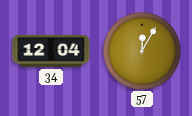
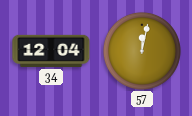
57: 12:05 -> 12:02
